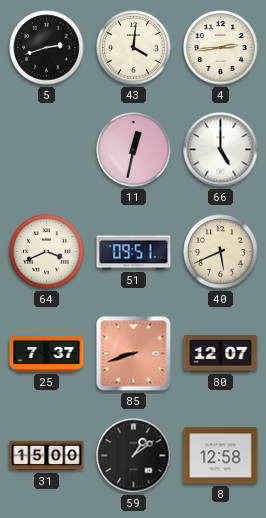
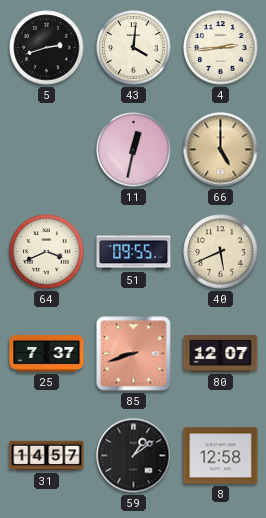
66 dial: white -> champagne
51: 09:51 -> 09:55
31: 15:00 -> 14:57
